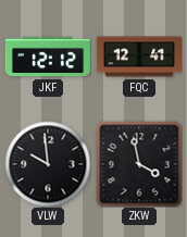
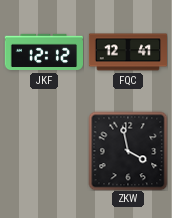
VLW: 9:59 -> none
